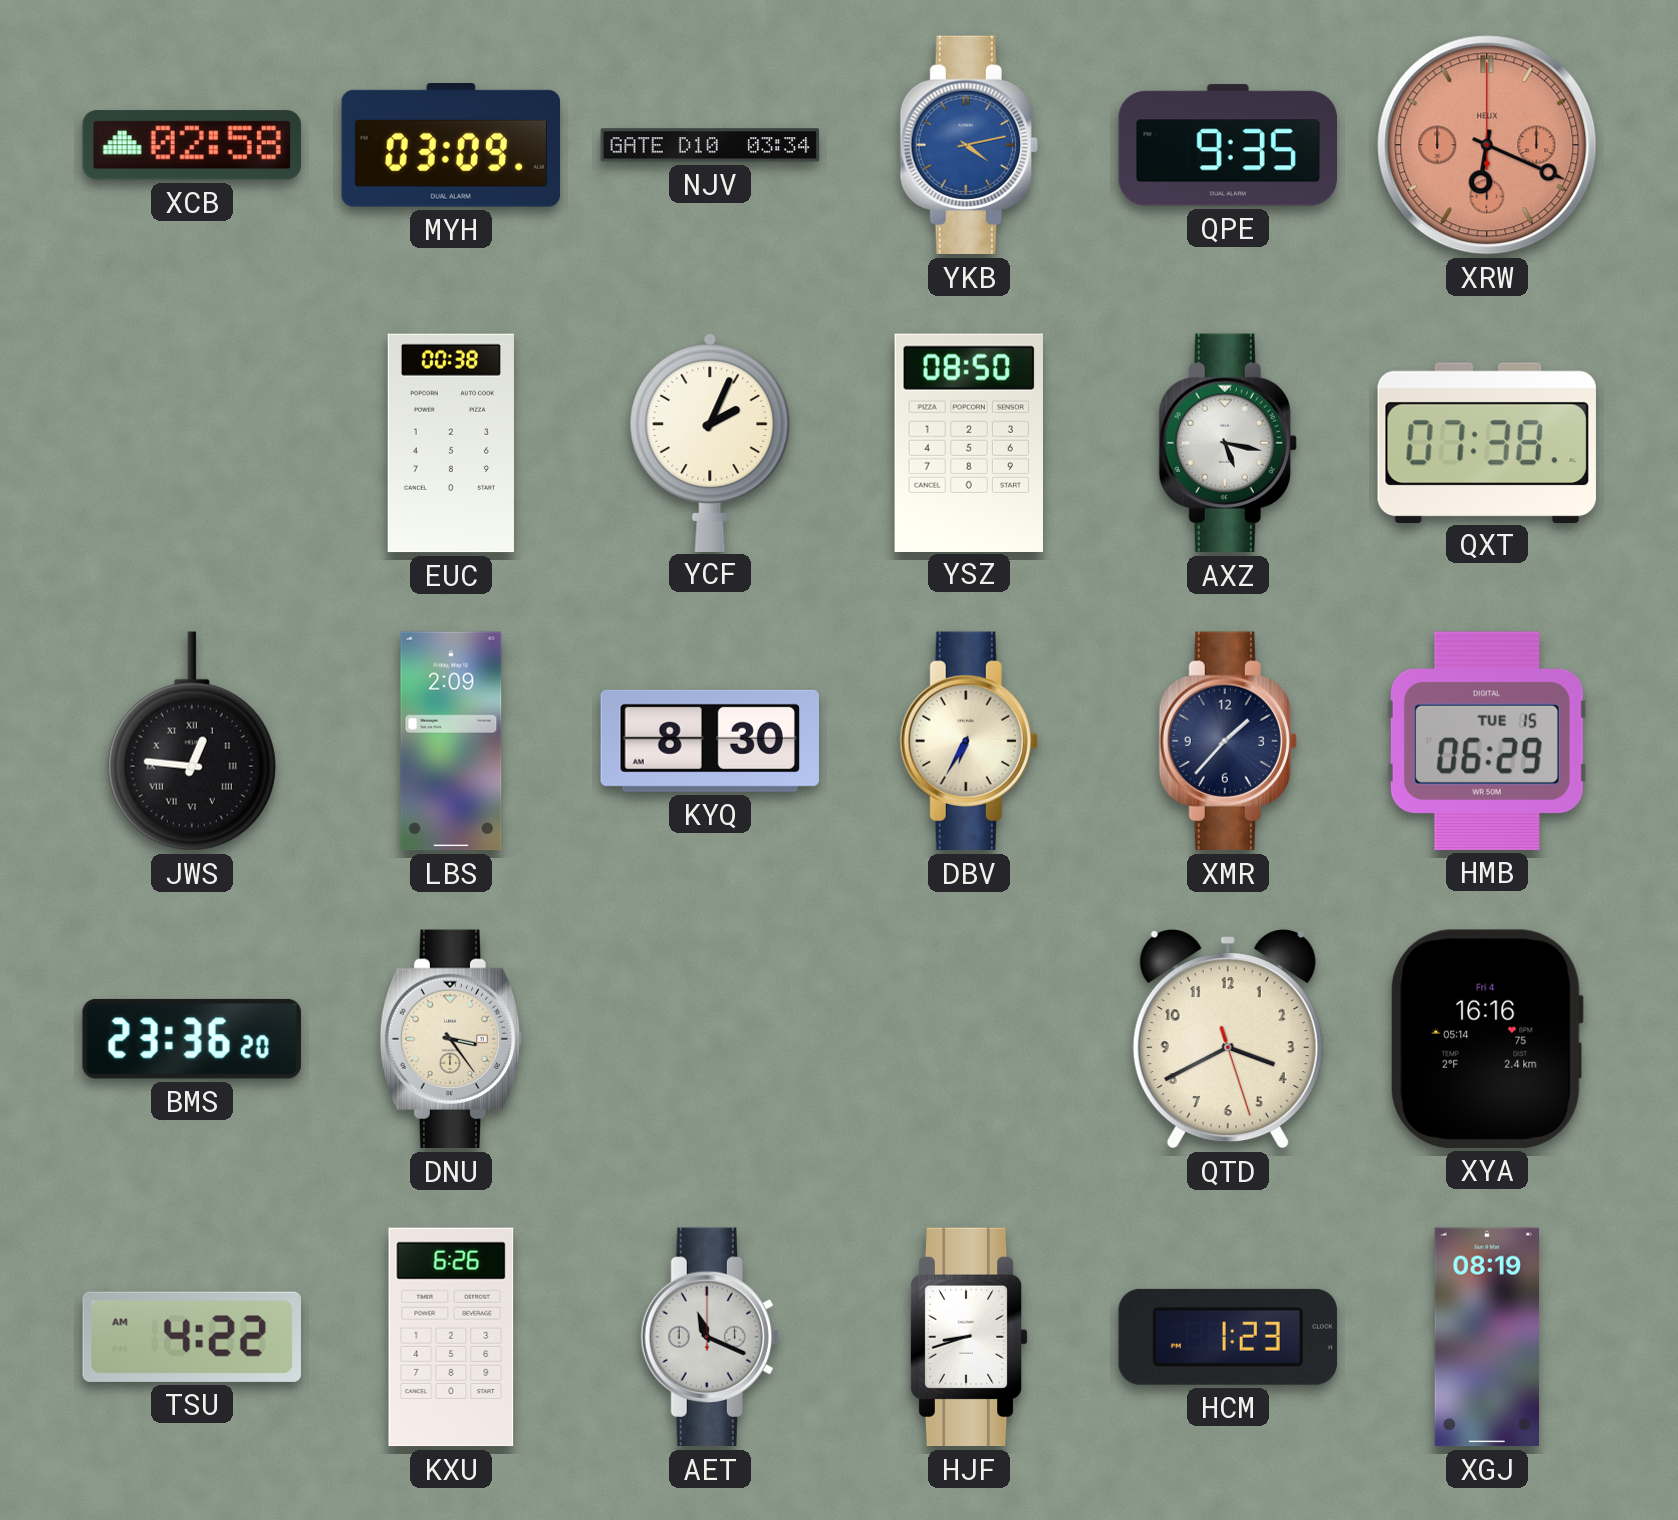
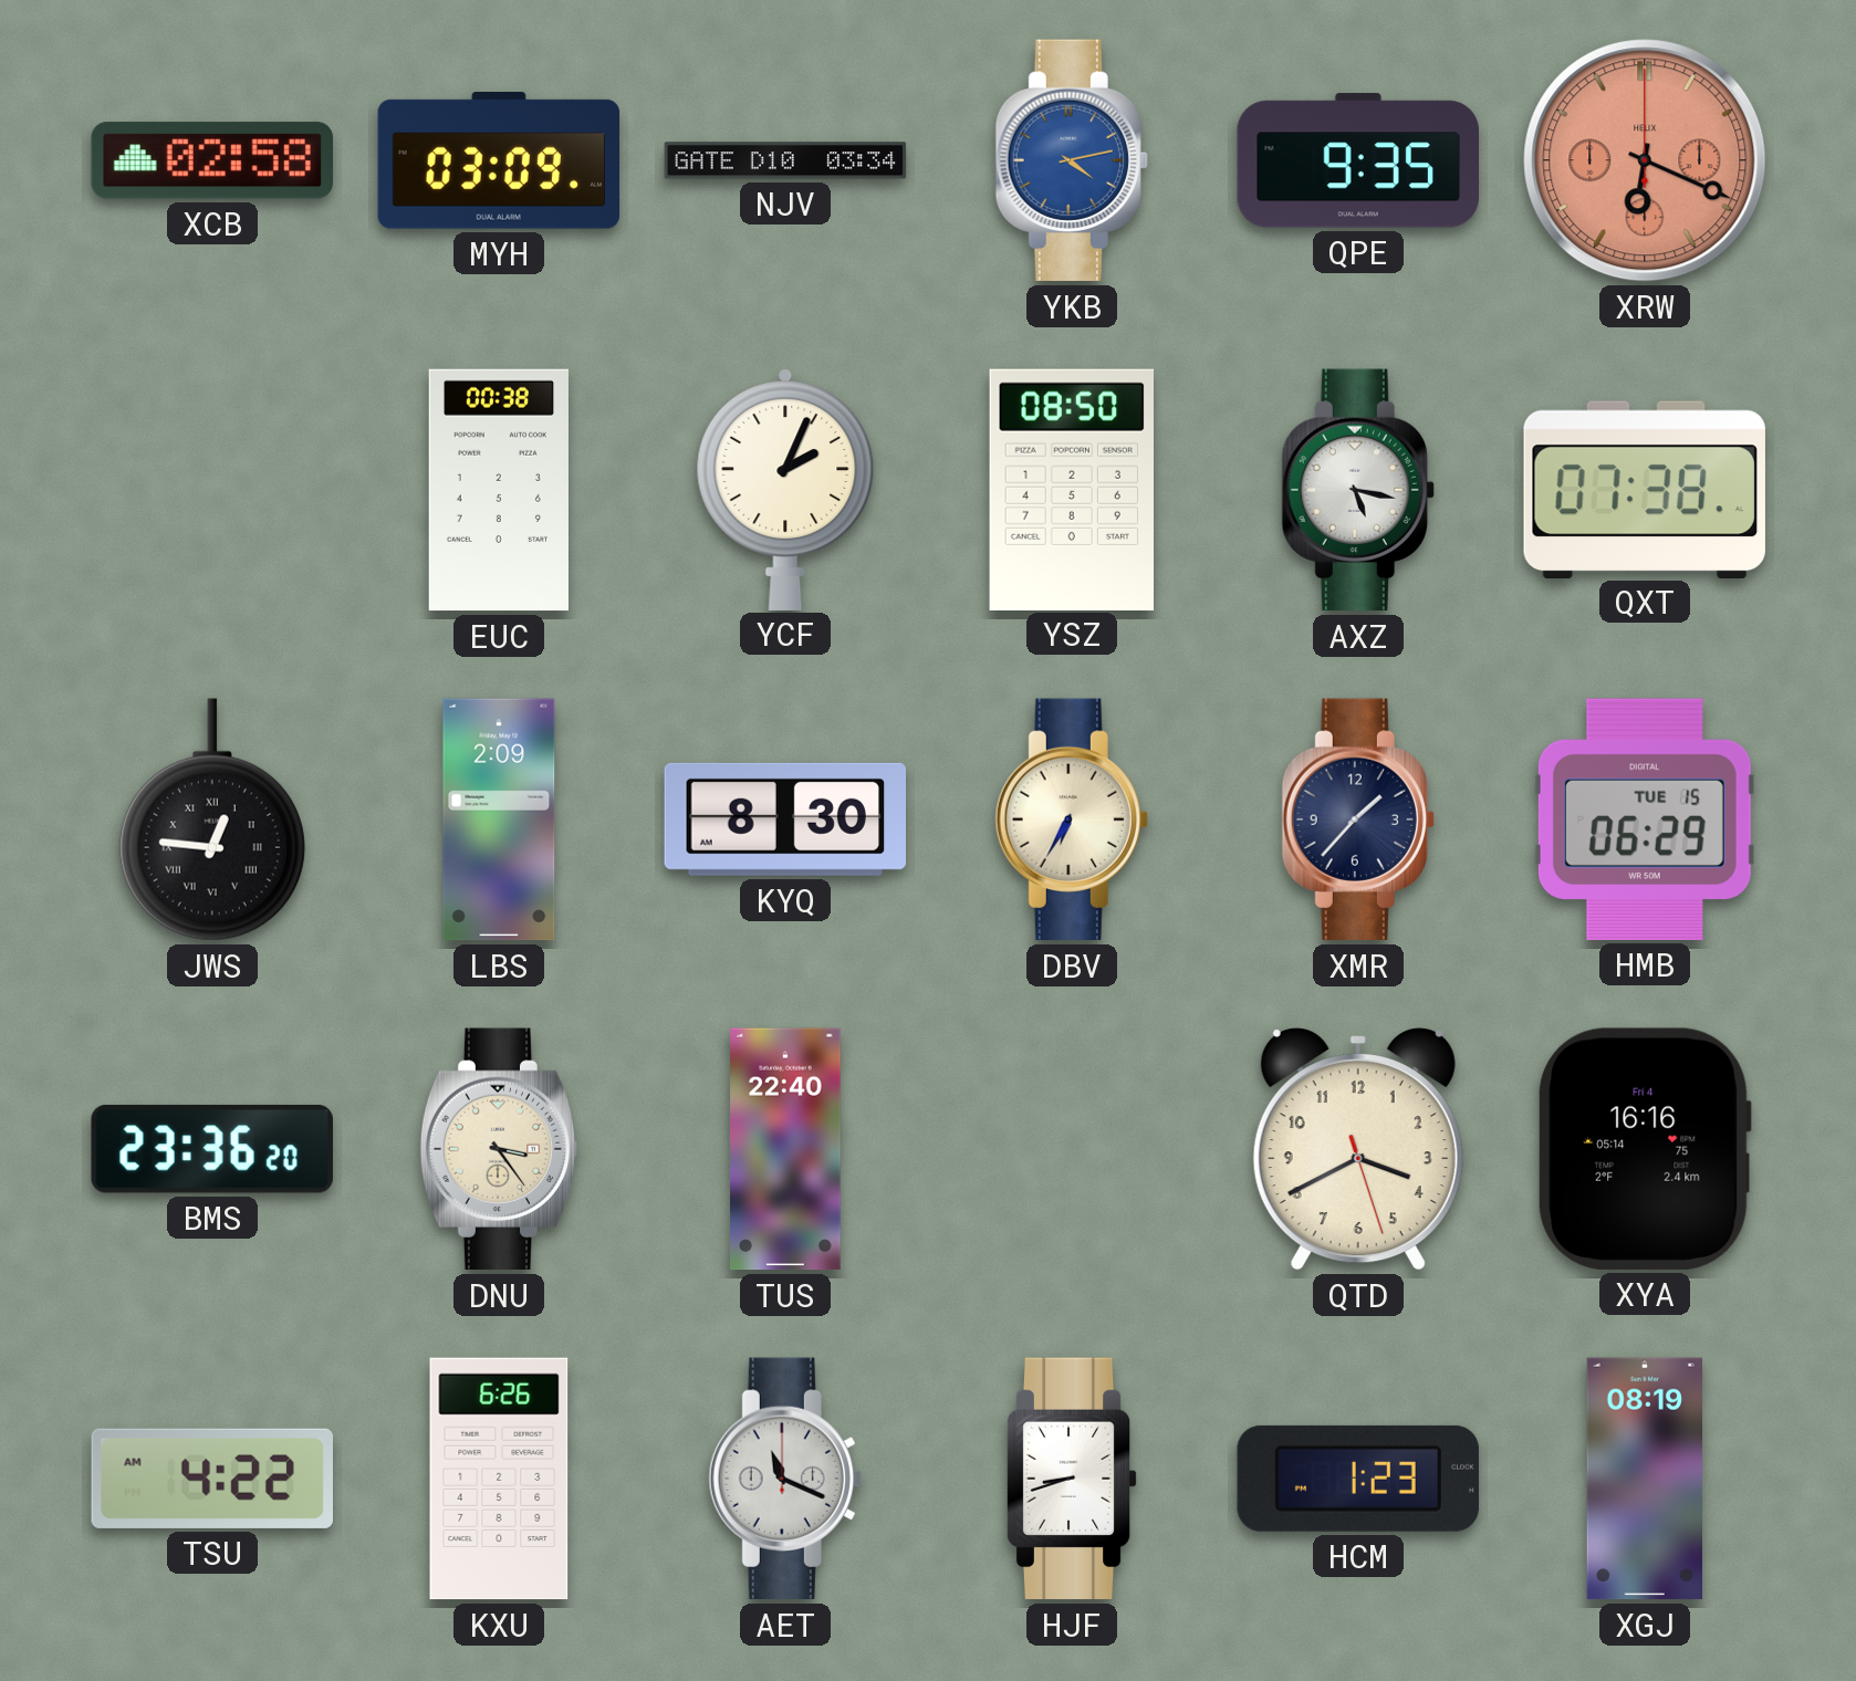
TUS: none -> 22:40
